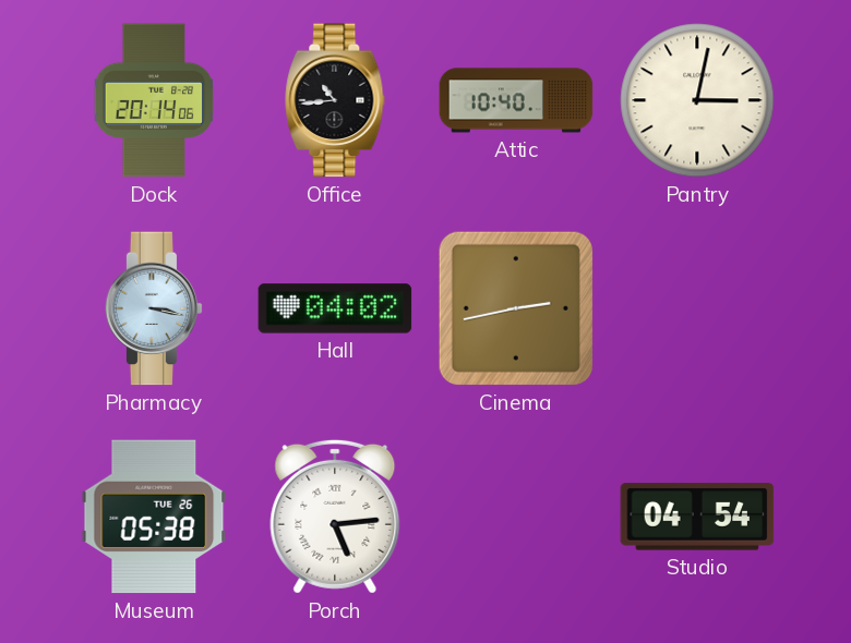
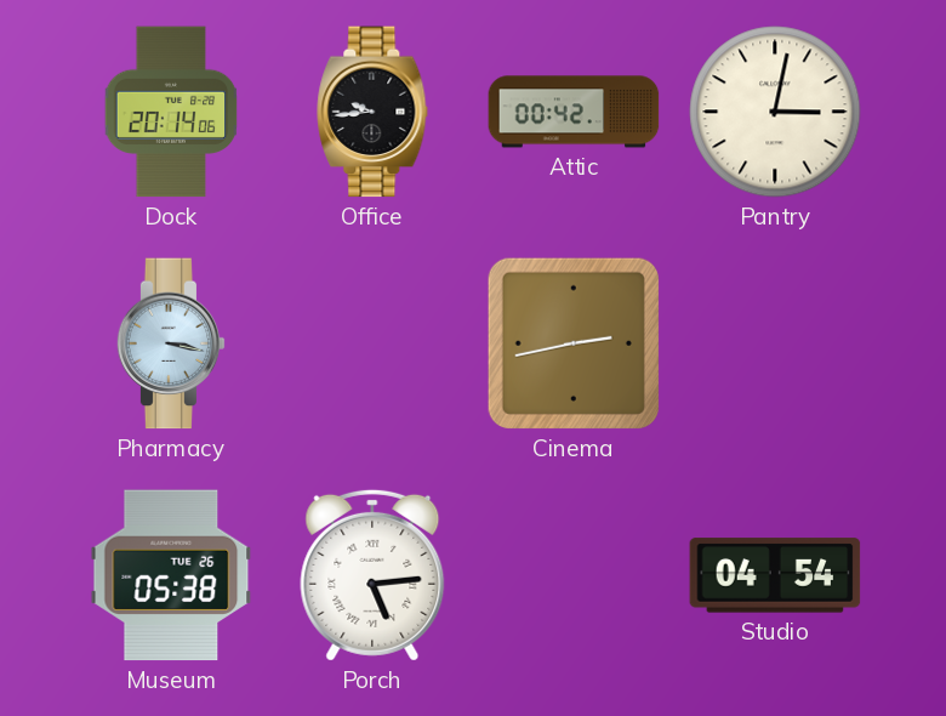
Office: 10:44 -> 9:44
Attic: 10:40 -> 00:42
Hall: 04:02 -> none
